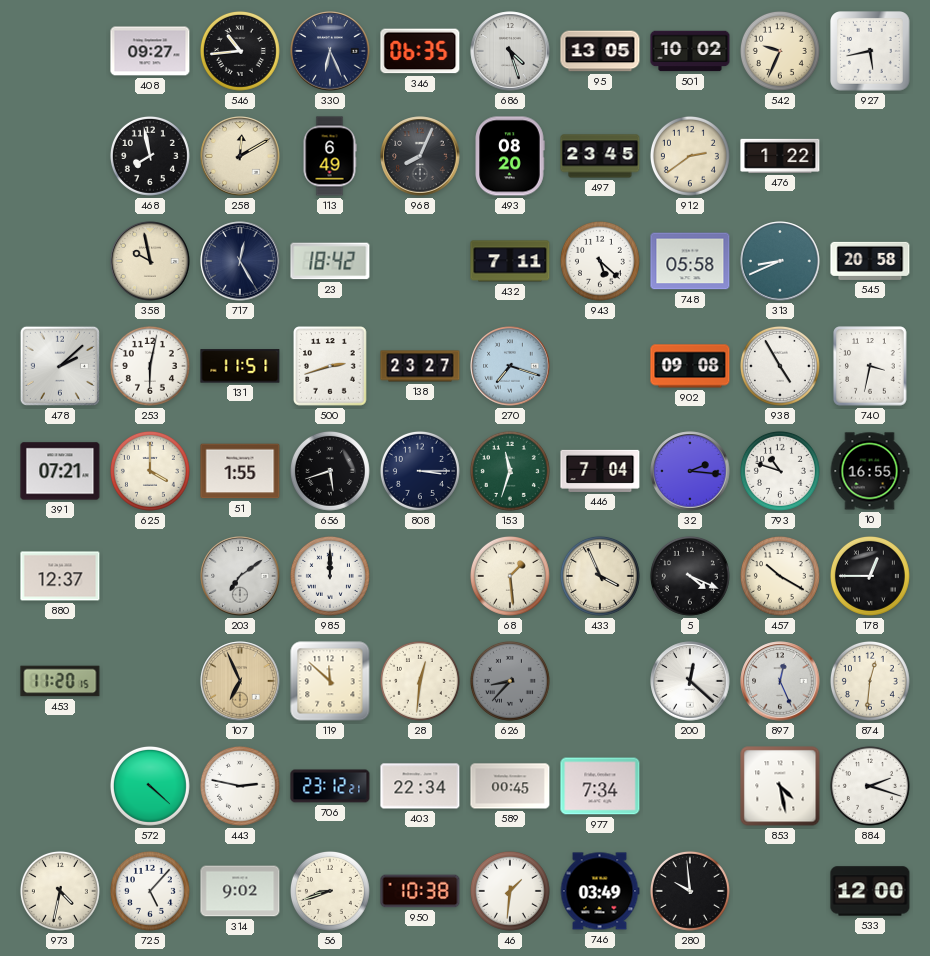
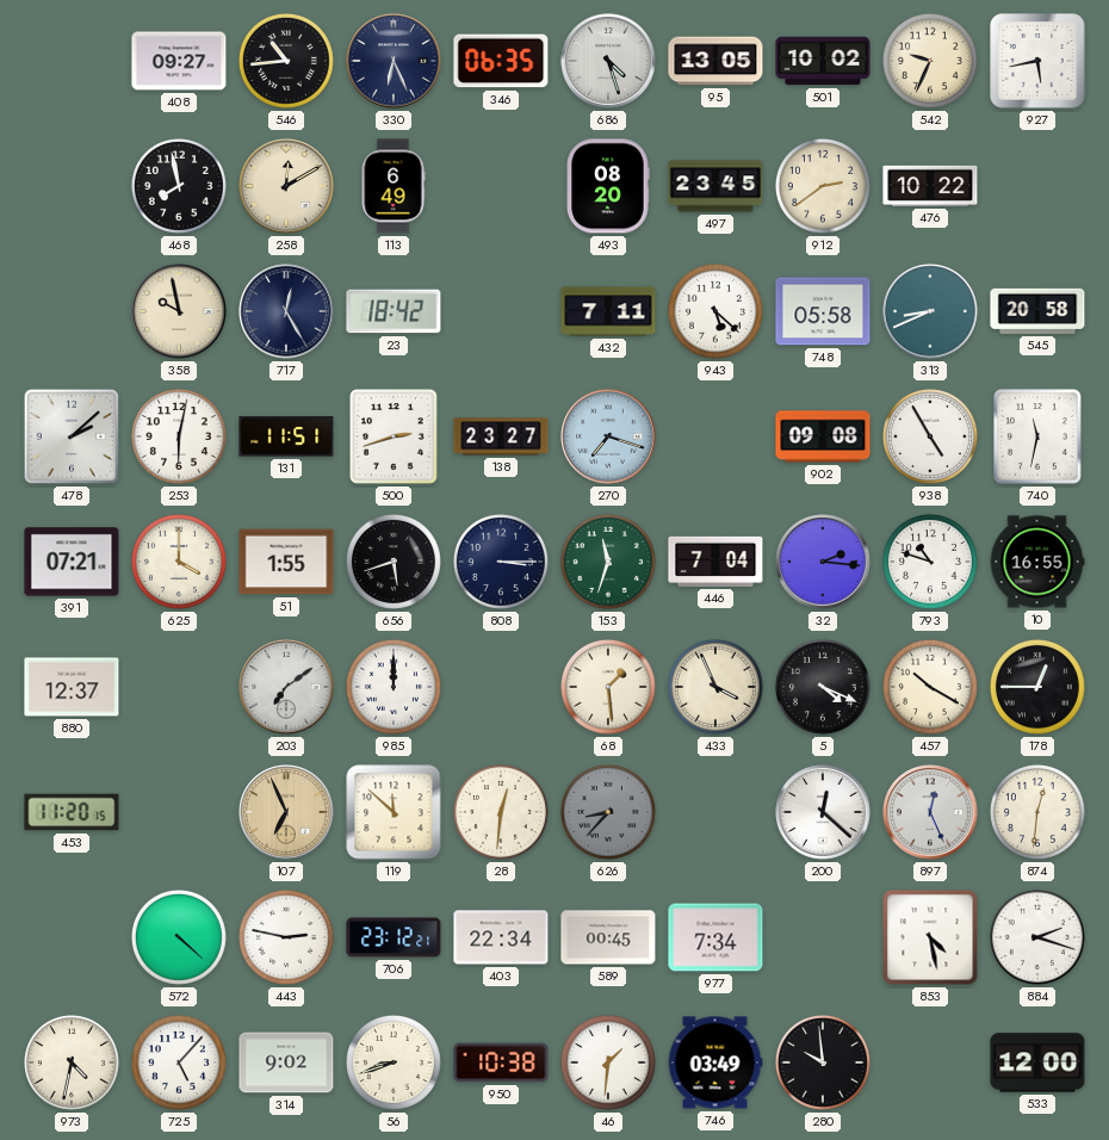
968: 8:04 -> none
476: 1:22 -> 10:22
740: 3:32 -> 11:32
